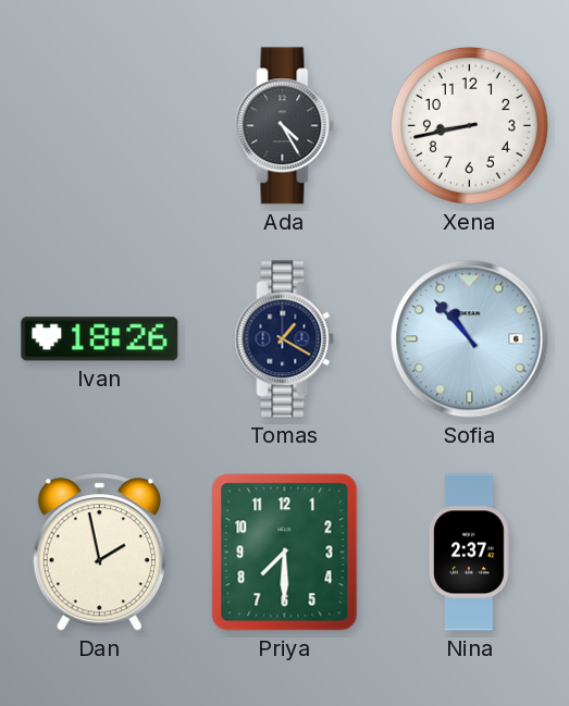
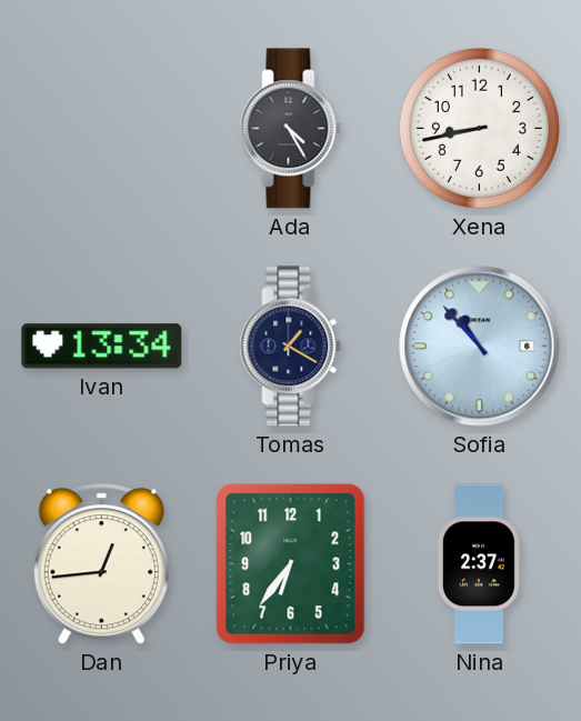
Ivan: 18:26 -> 13:34
Dan: 1:58 -> 12:44
Priya: 7:30 -> 6:36
